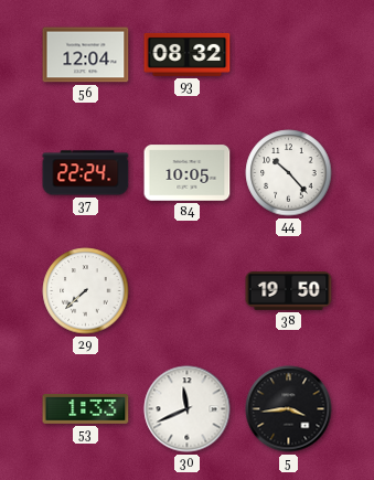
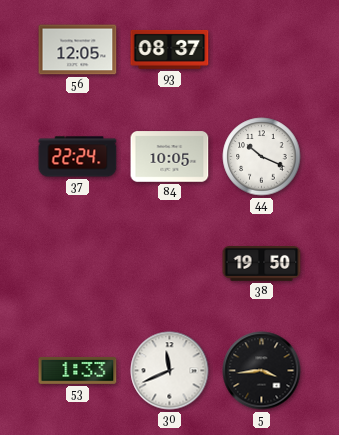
56: 12:04 -> 12:05
93: 08:32 -> 08:37
44: 10:23 -> 10:19
29: 7:38 -> none
